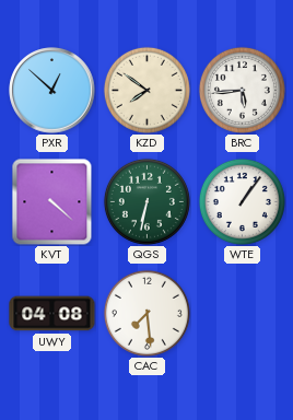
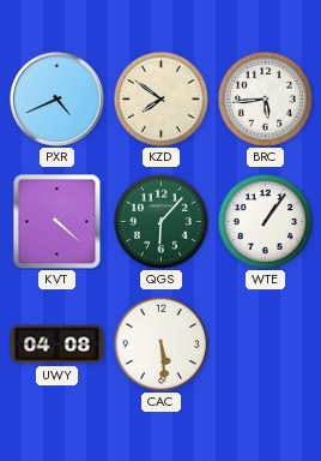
PXR: 12:52 -> 4:41
QGS: 6:32 -> 6:07
CAC: 7:29 -> 5:29
